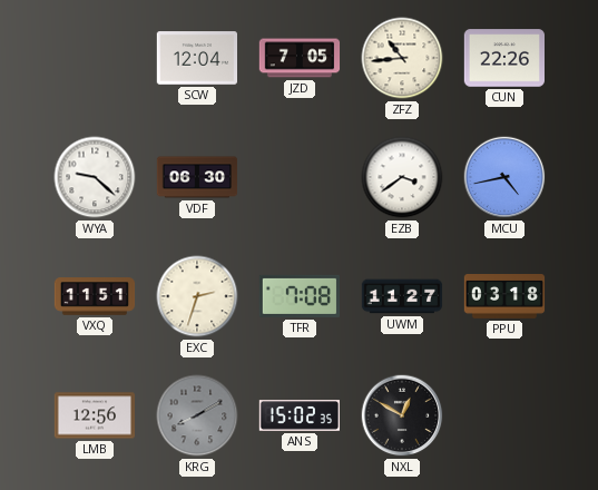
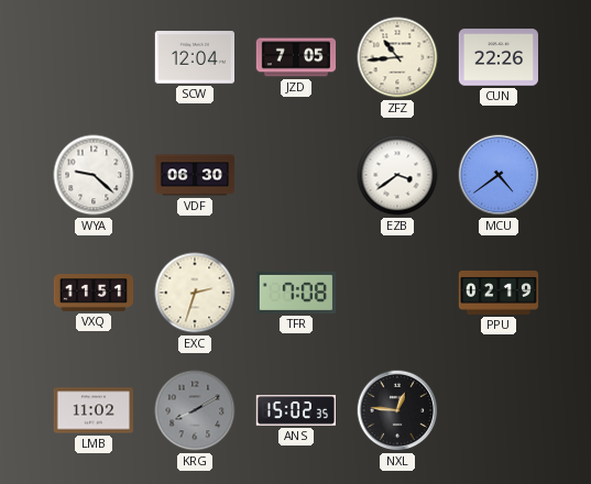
MCU: 4:43 -> 4:39
UWM: 11:27 -> none
PPU: 03:18 -> 02:19
LMB: 12:56 -> 11:02
NXL: 12:50 -> 12:46
